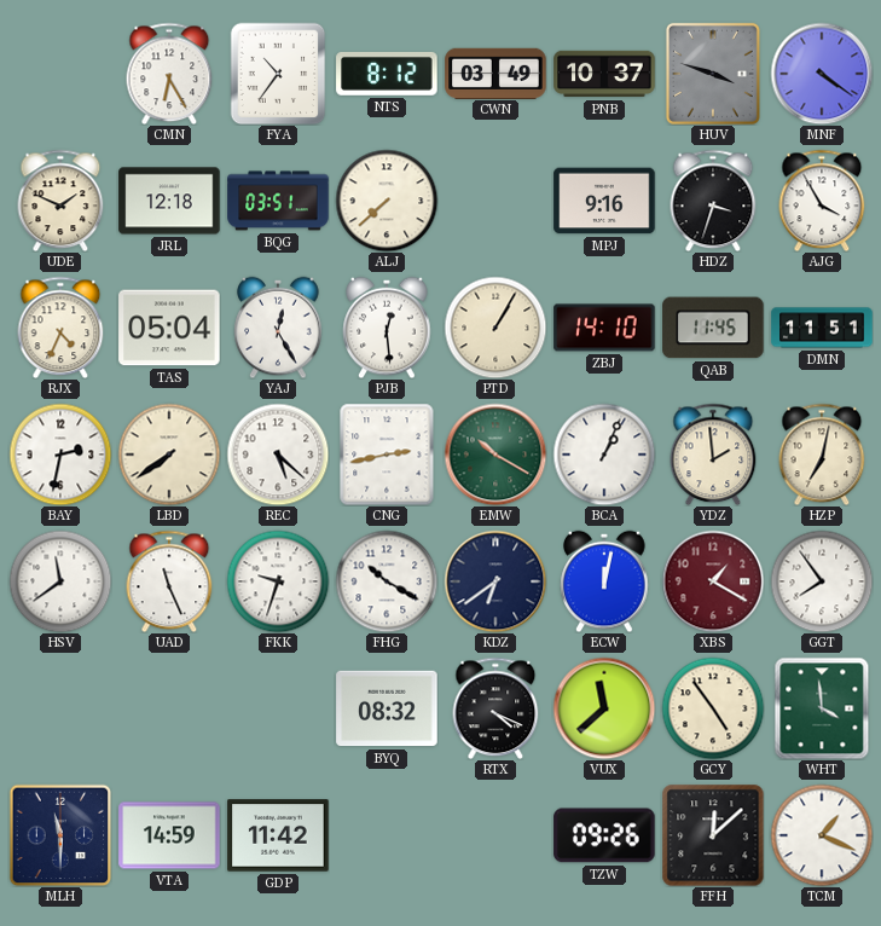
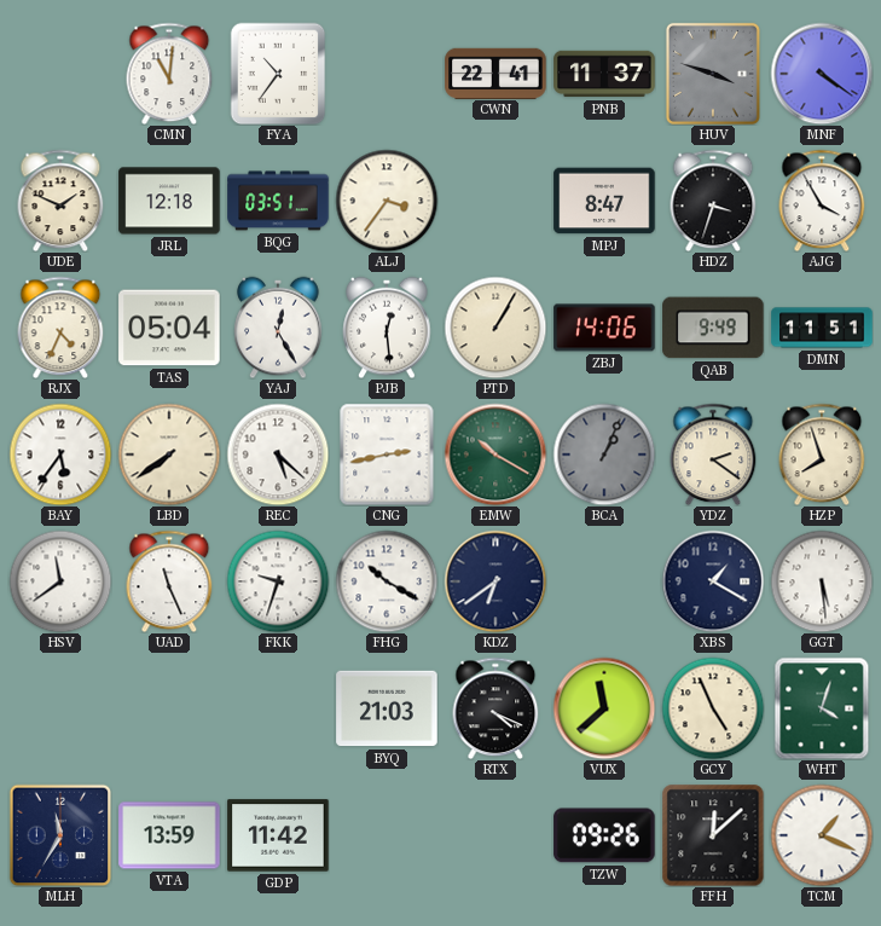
CMN: 6:25 -> 11:01
NTS: 8:12 -> none
CWN: 03:49 -> 22:41
PNB: 10:37 -> 11:37
ALJ: 7:38 -> 3:36
MPJ: 9:16 -> 8:47
ZBJ: 14:10 -> 14:06
QAB: 11:45 -> 9:49
BAY: 2:32 -> 5:36
BCA dial: white -> grey
YDZ: 1:59 -> 2:21
HZP: 7:02 -> 7:57
ECW: 12:02 -> none
XBS dial: burgundy -> navy
GGT: 7:54 -> 5:29
BYQ: 08:32 -> 21:03
GCY: 4:54 -> 4:56
WHT: 3:59 -> 4:03
MLH: 11:30 -> 11:35
VTA: 14:59 -> 13:59
